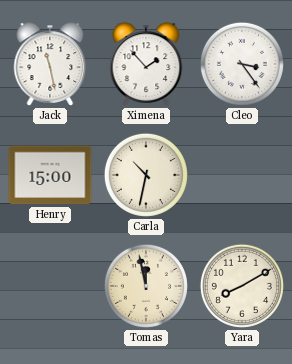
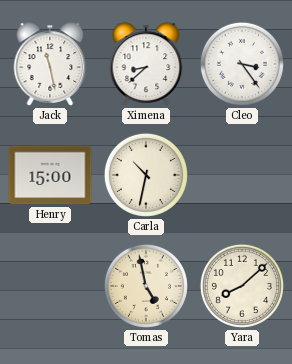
Ximena: 1:53 -> 8:38
Tomas: 11:58 -> 4:58
Yara: 8:10 -> 8:08
